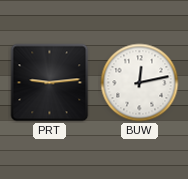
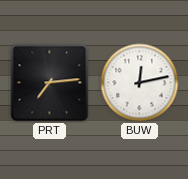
PRT: 9:14 -> 7:14
